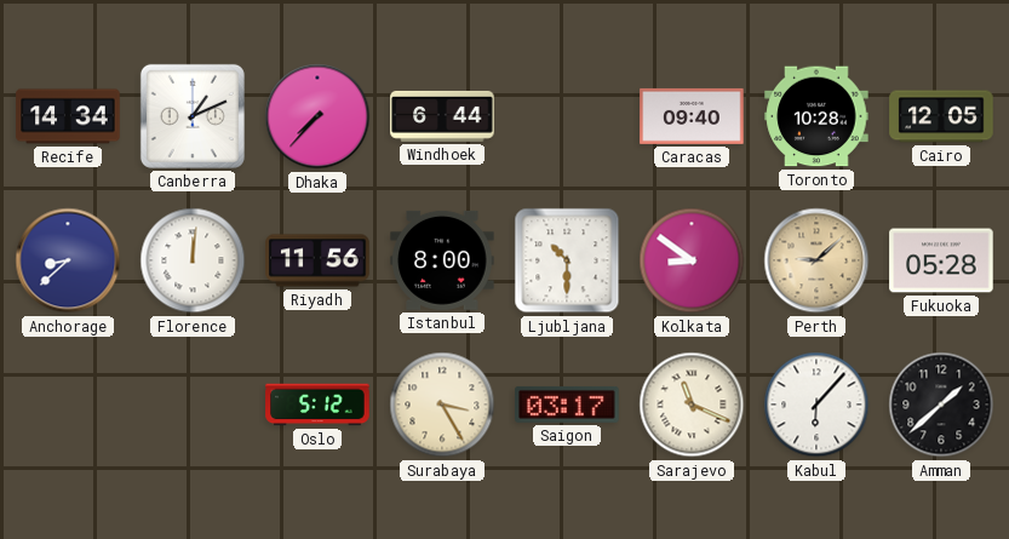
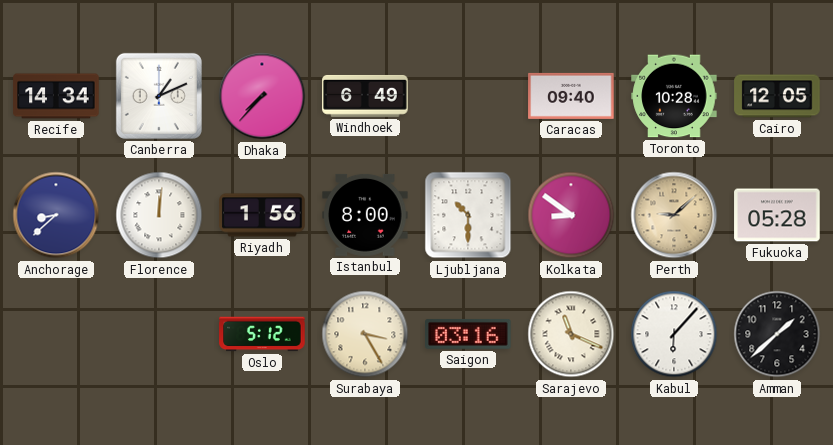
Windhoek: 6:44 -> 6:49
Riyadh: 11:56 -> 1:56
Saigon: 03:17 -> 03:16
